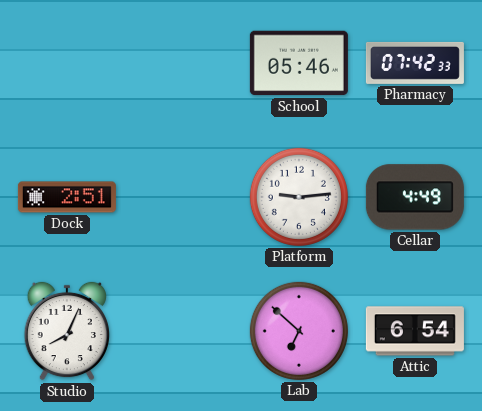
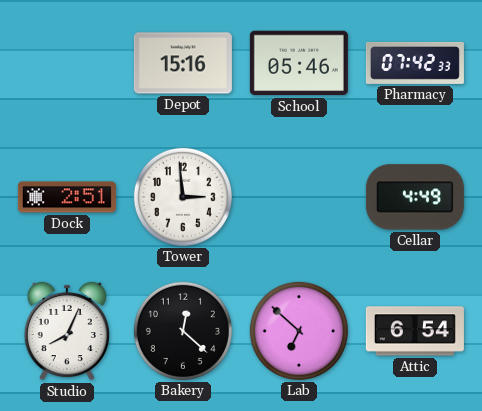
Depot: none -> 15:16
Tower: none -> 2:59
Platform: 9:14 -> none
Bakery: none -> 12:22
